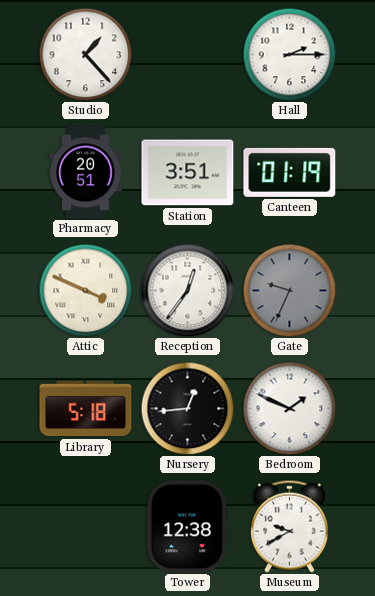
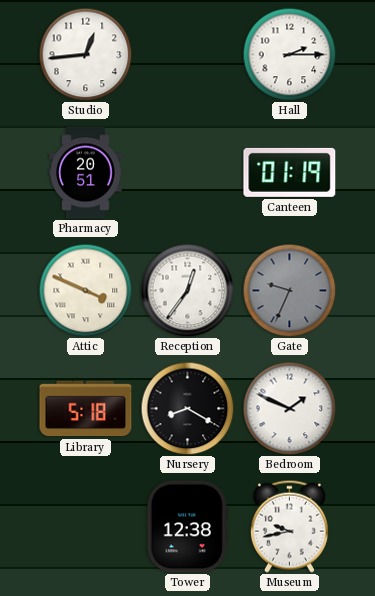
Studio: 1:23 -> 12:44
Station: 3:51 -> none
Nursery: 12:44 -> 8:20
Museum: 9:40 -> 9:43
